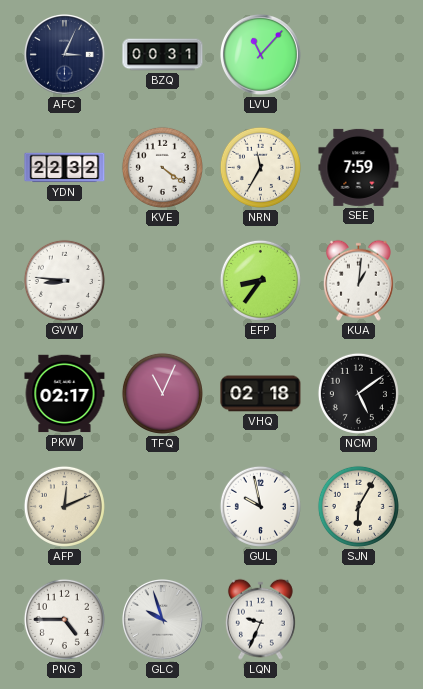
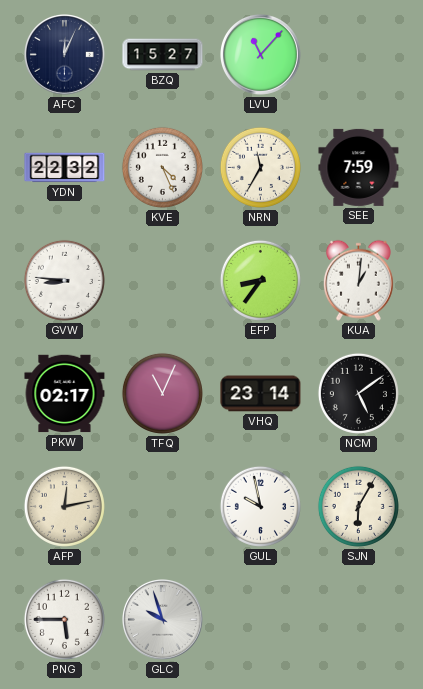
AFC: 3:04 -> 12:04
BZQ: 00:31 -> 15:27
KVE: 4:21 -> 4:26
VHQ: 02:18 -> 23:14
AFP: 12:11 -> 12:13
PNG: 4:45 -> 5:45
LQN: 9:34 -> none
